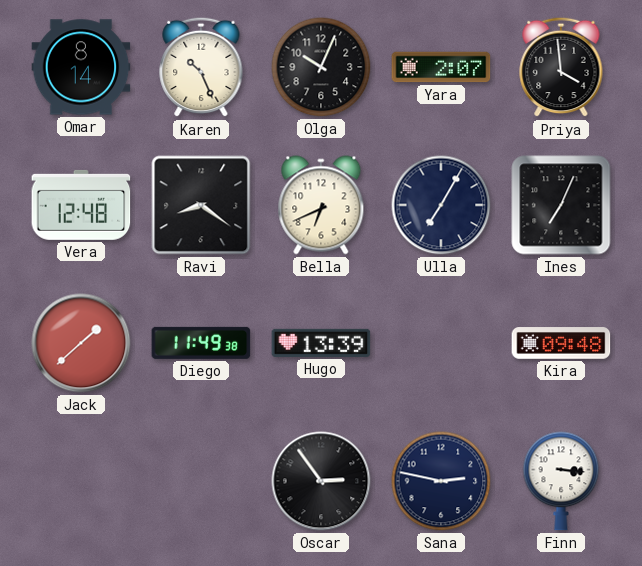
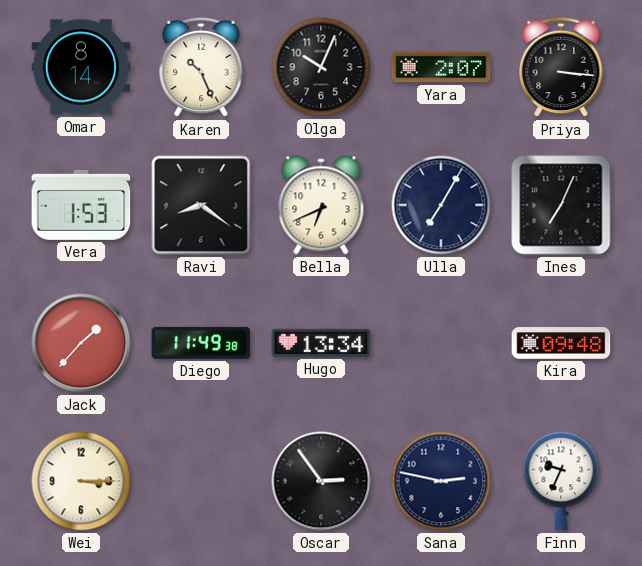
Priya: 3:59 -> 3:16
Vera: 12:48 -> 1:53
Jack: 1:38 -> 1:37
Hugo: 13:39 -> 13:34
Wei: none -> 3:15
Finn: 3:16 -> 9:34
